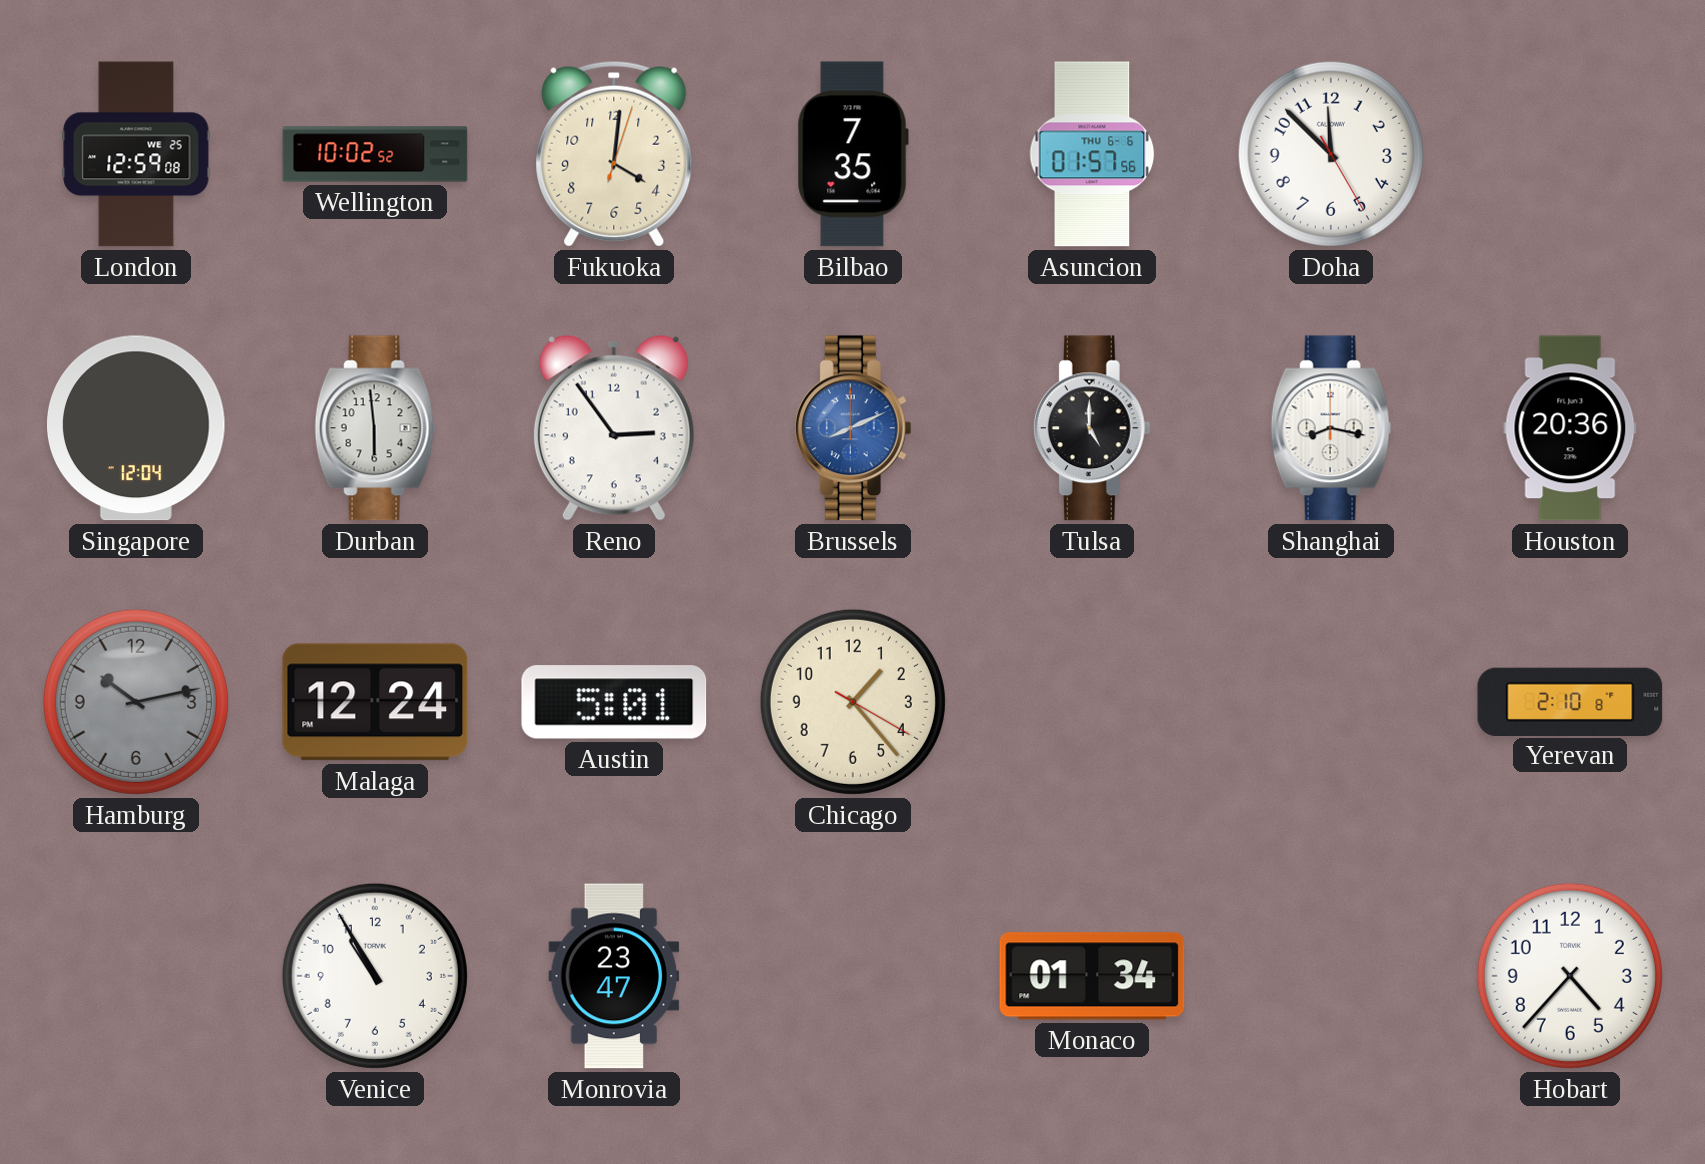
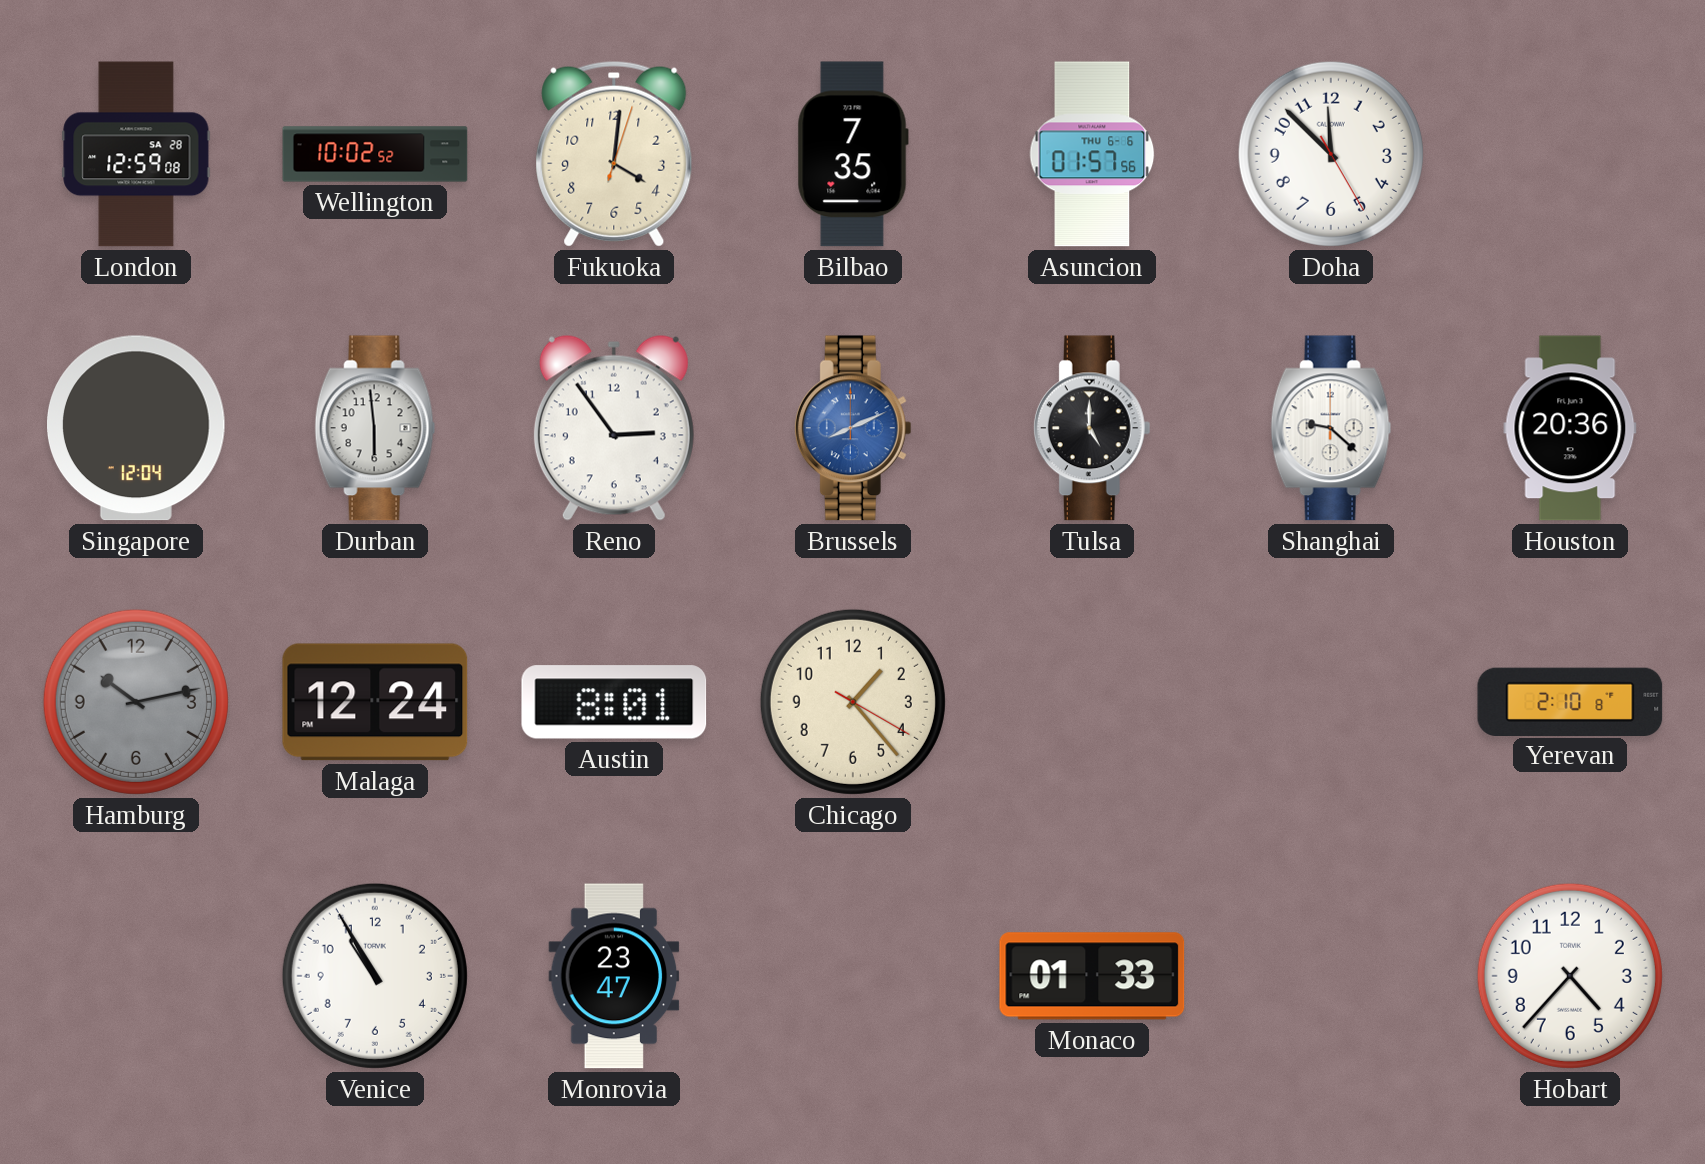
London date: WE 25 -> SA 28
Shanghai: 8:17 -> 9:22
Austin: 5:01 -> 8:01
Monaco: 01:34 -> 01:33
